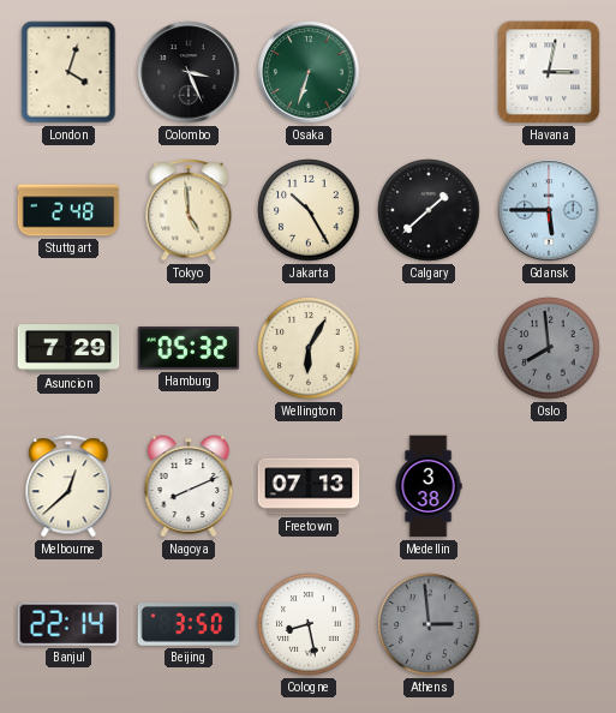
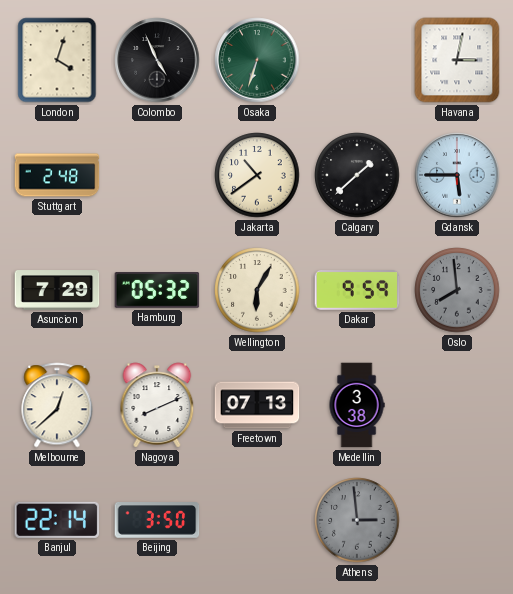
Colombo: 3:26 -> 4:56
Tokyo: 4:59 -> none
Jakarta: 10:25 -> 10:39
Dakar: none -> 9:59
Cologne: 8:28 -> none
